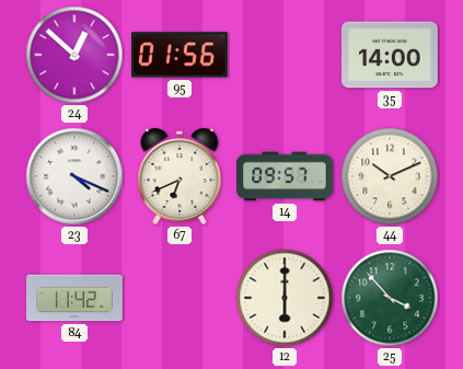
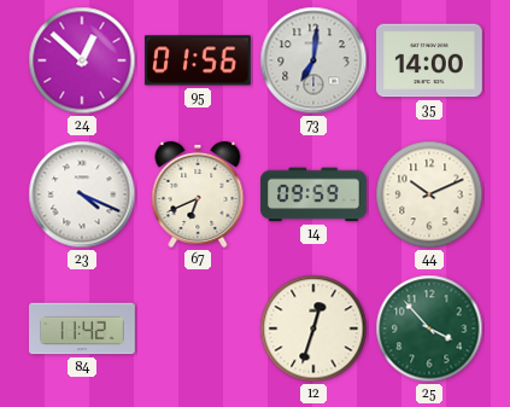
73: none -> 7:01
14: 09:57 -> 09:59
12: 6:00 -> 12:33
